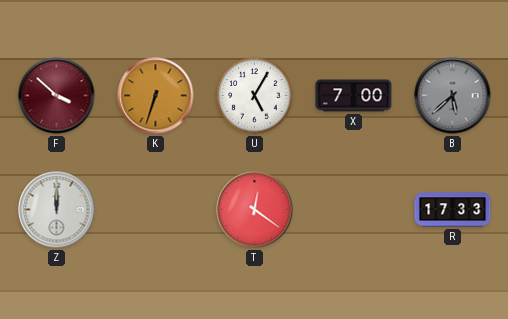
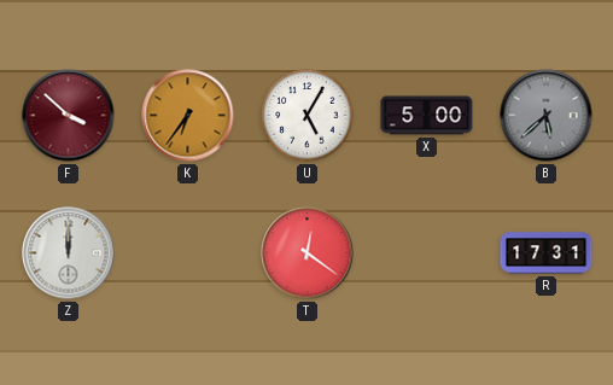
K: 6:33 -> 6:36
X: 7:00 -> 5:00
R: 17:33 -> 17:31
